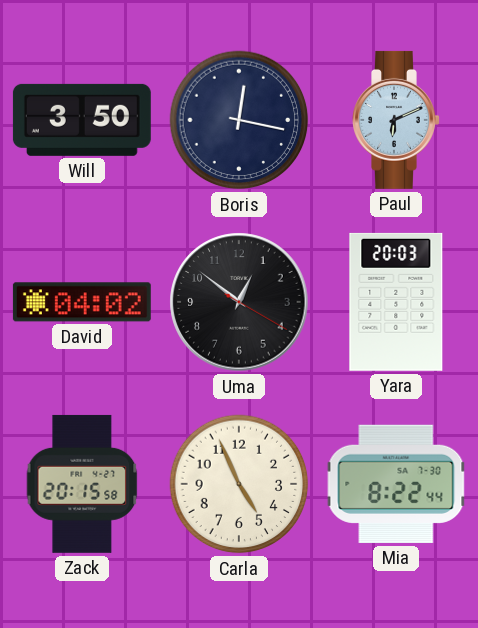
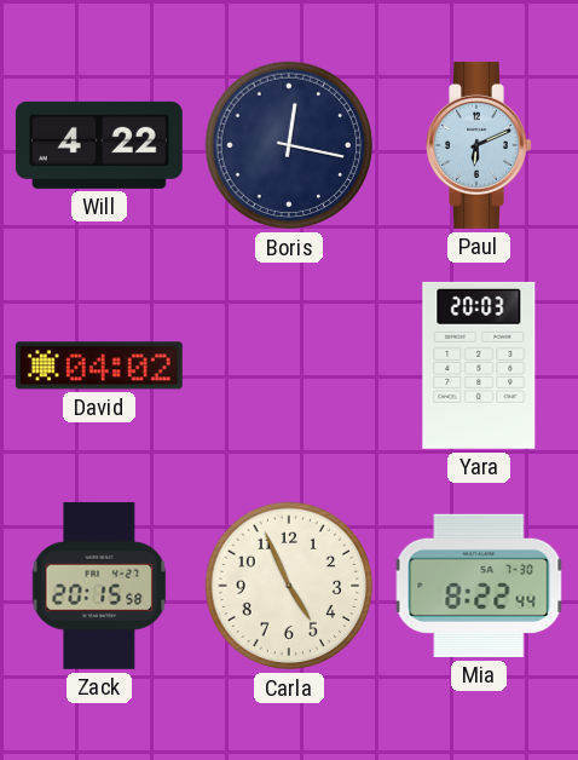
Will: 3:50 -> 4:22
Uma: 12:51 -> none
